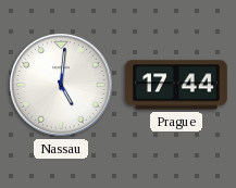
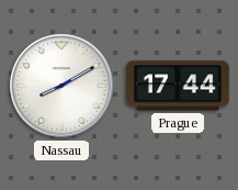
Nassau: 5:01 -> 8:10
